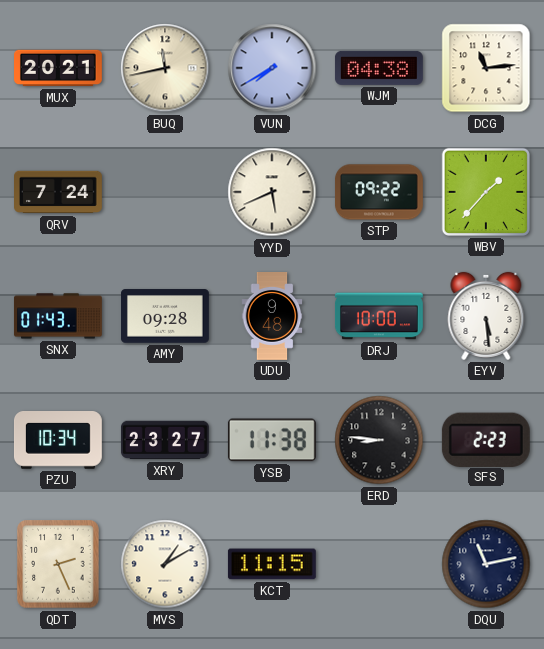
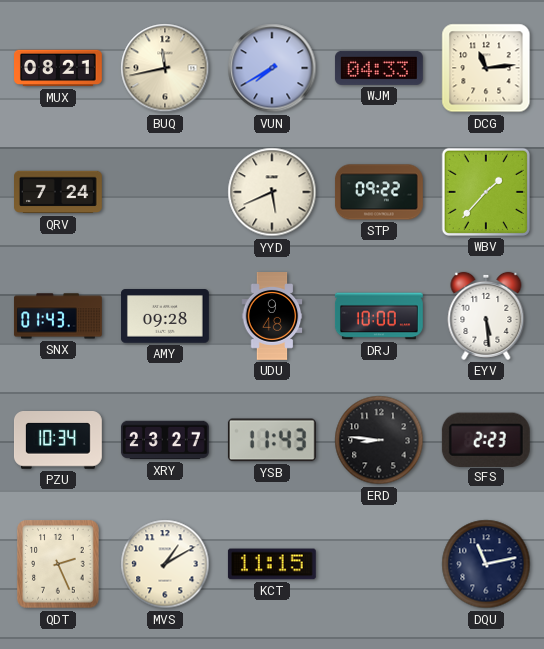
MUX: 20:21 -> 08:21
WJM: 04:38 -> 04:33
YSB: 11:38 -> 11:43
